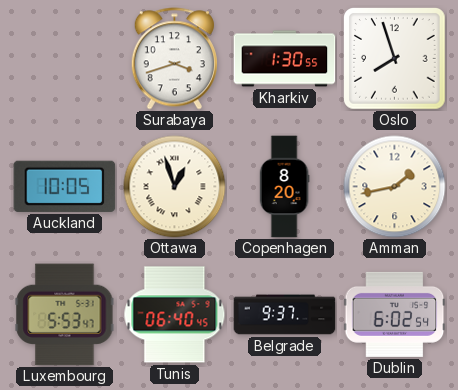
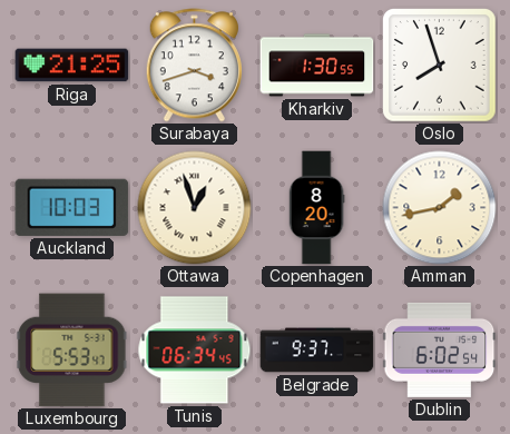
Riga: none -> 21:25
Auckland: 10:05 -> 10:03
Tunis: 06:40 -> 06:34
